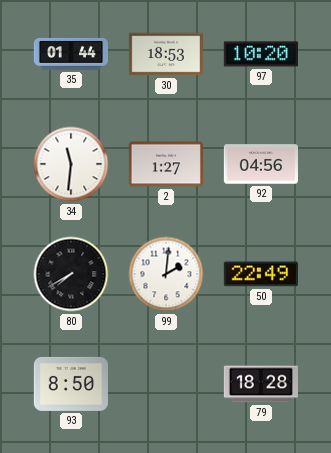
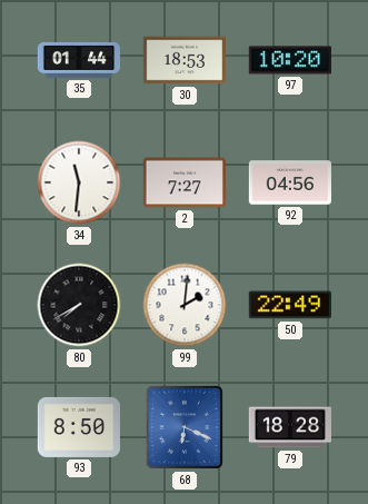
2: 1:27 -> 7:27
68: none -> 6:19
